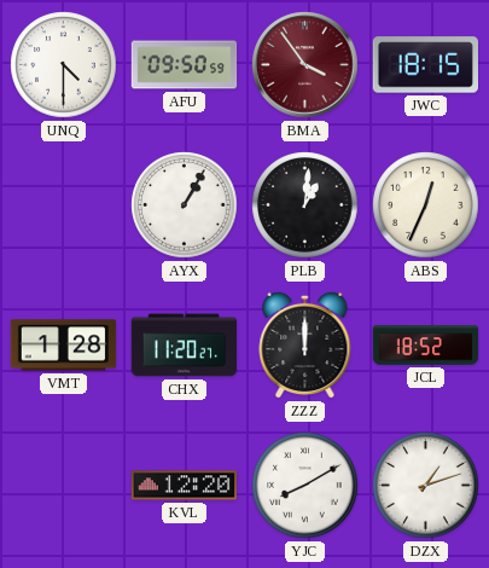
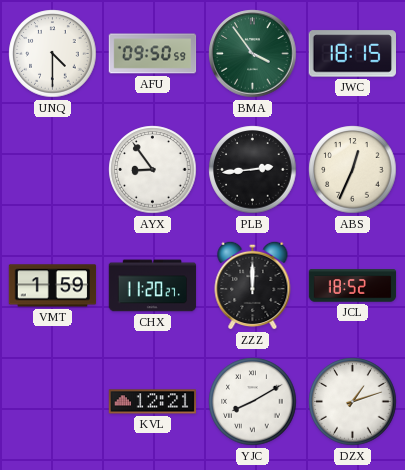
BMA dial: burgundy -> green
AYX: 1:05 -> 8:54
PLB: 1:01 -> 2:44
VMT: 1:28 -> 1:59
KVL: 12:20 -> 12:21
